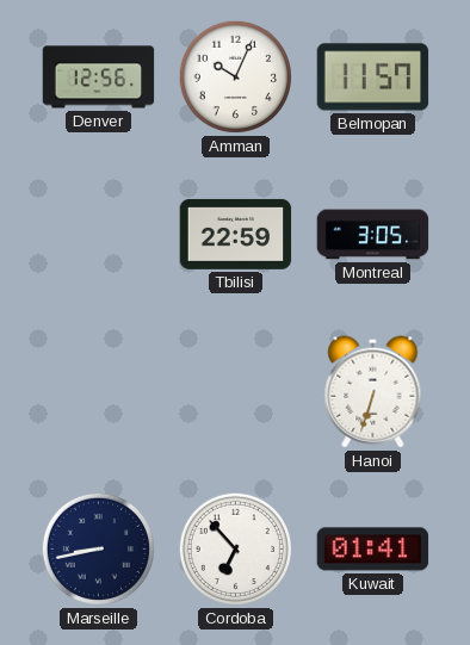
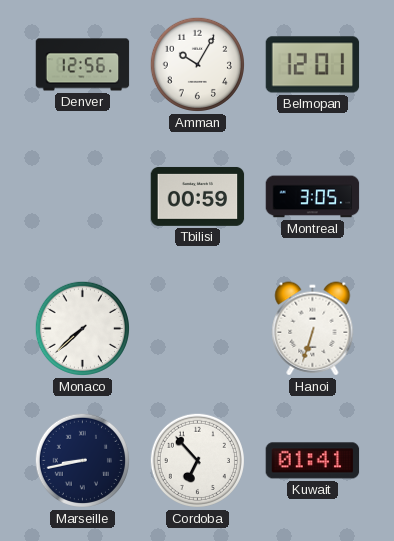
Amman: 10:04 -> 10:05
Belmopan: 11:57 -> 12:01
Tbilisi: 22:59 -> 00:59
Monaco: none -> 7:38
